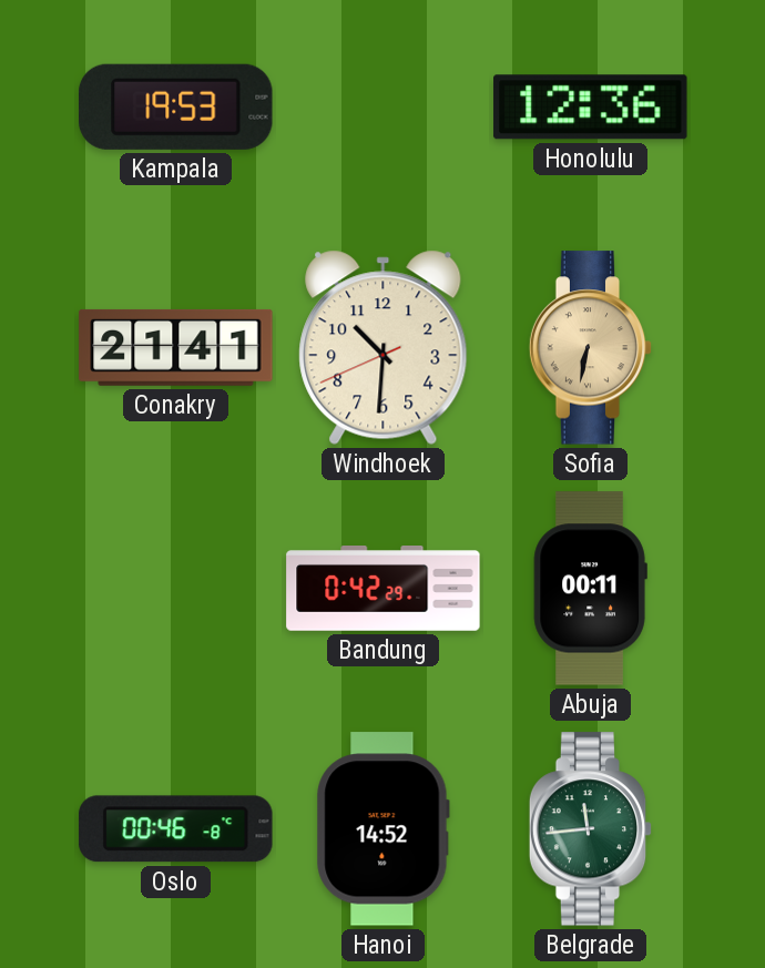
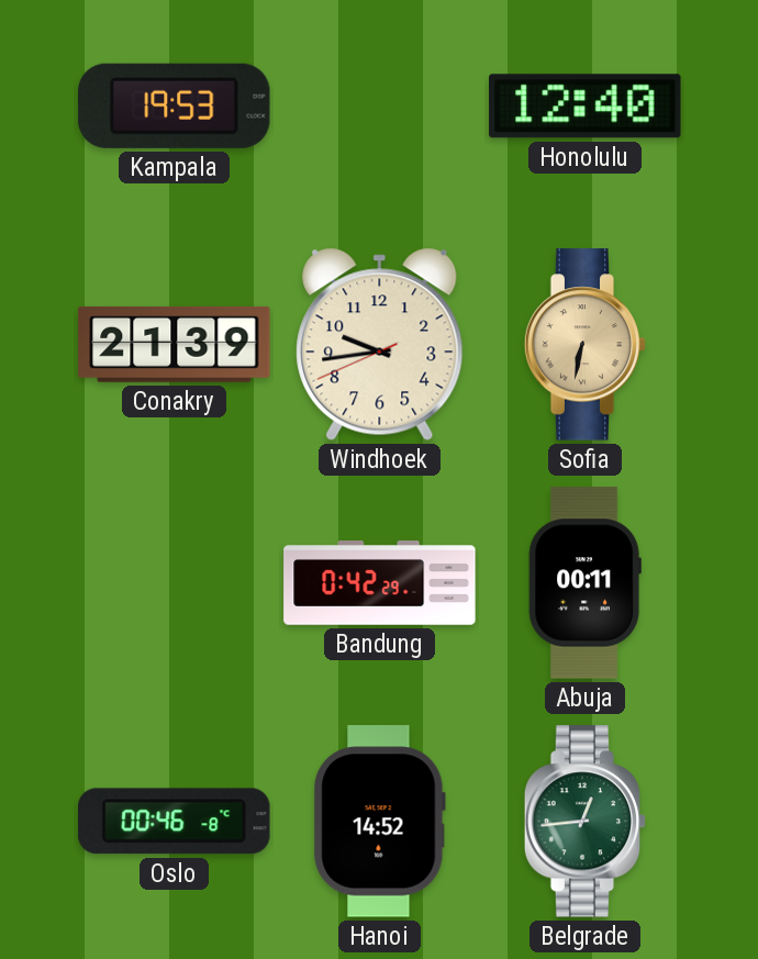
Honolulu: 12:36 -> 12:40
Conakry: 21:41 -> 21:39
Windhoek: 10:30 -> 9:43
Belgrade: 11:44 -> 12:44
